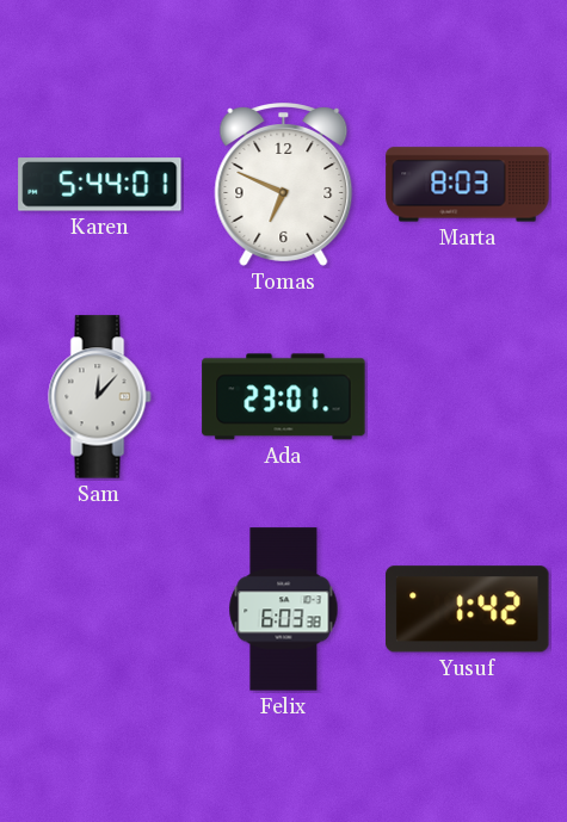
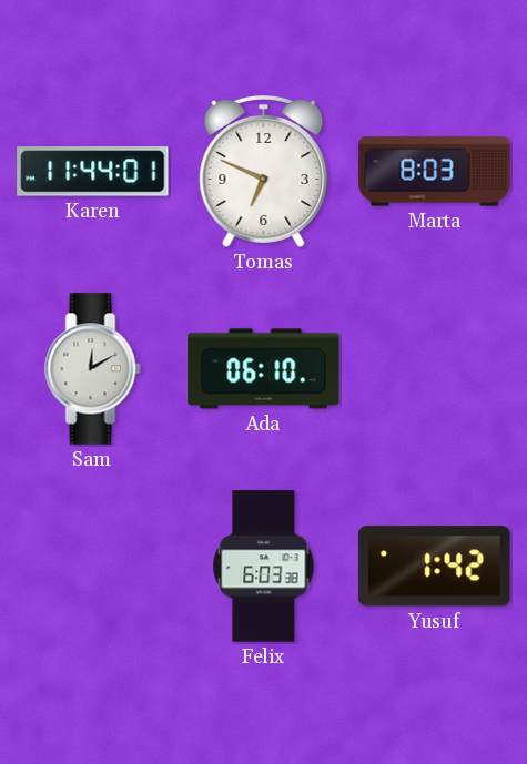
Karen: 5:44 -> 11:44
Sam: 12:07 -> 12:10
Ada: 23:01 -> 06:10
